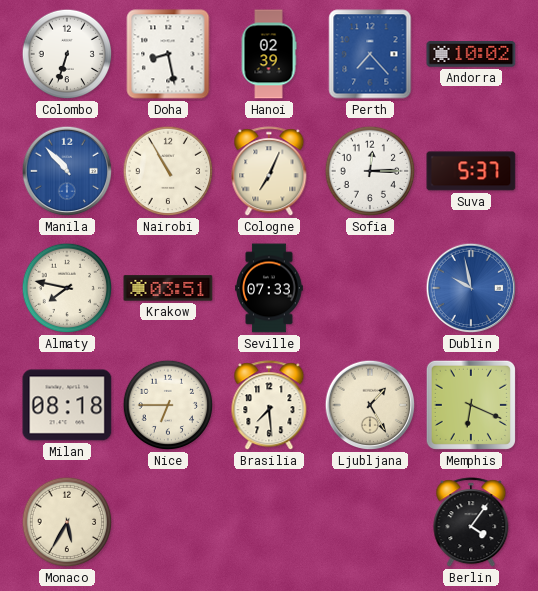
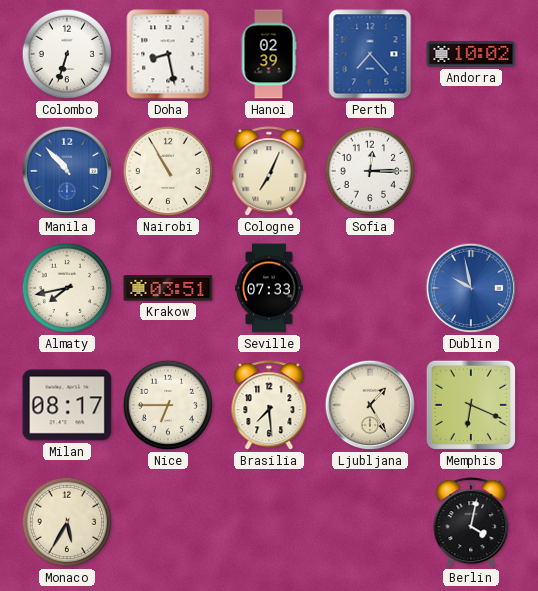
Suva: 5:37 -> none
Almaty: 7:47 -> 7:43
Milan: 08:18 -> 08:17
Berlin: 4:06 -> 4:02
